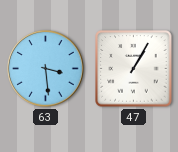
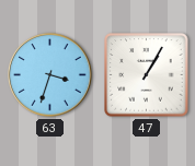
63: 3:29 -> 3:33
